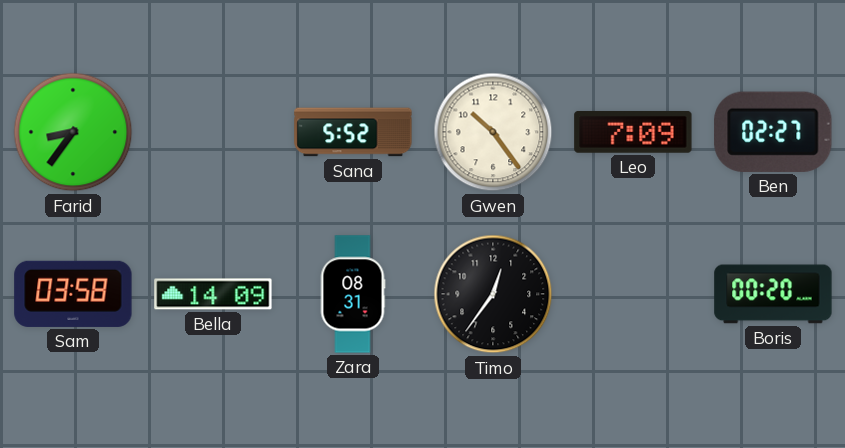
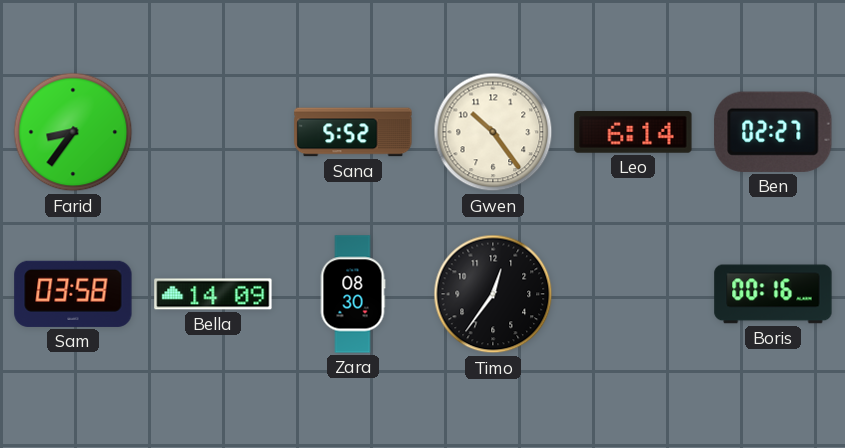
Leo: 7:09 -> 6:14
Zara: 08:31 -> 08:30
Boris: 00:20 -> 00:16
